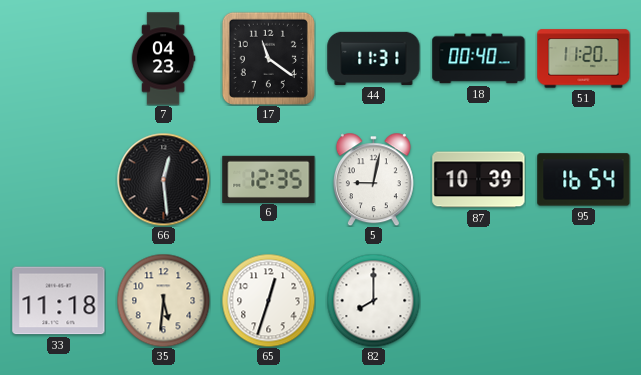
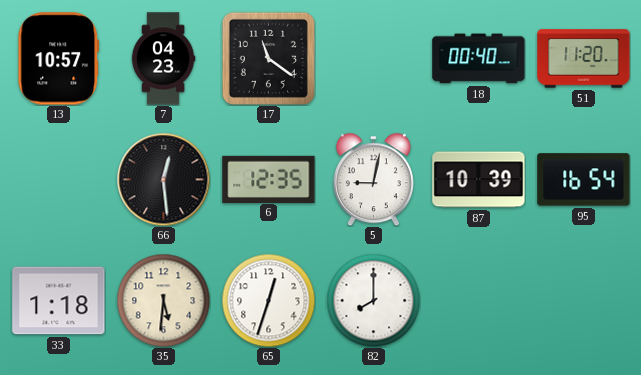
13: none -> 10:57
44: 11:31 -> none
33: 11:18 -> 1:18
